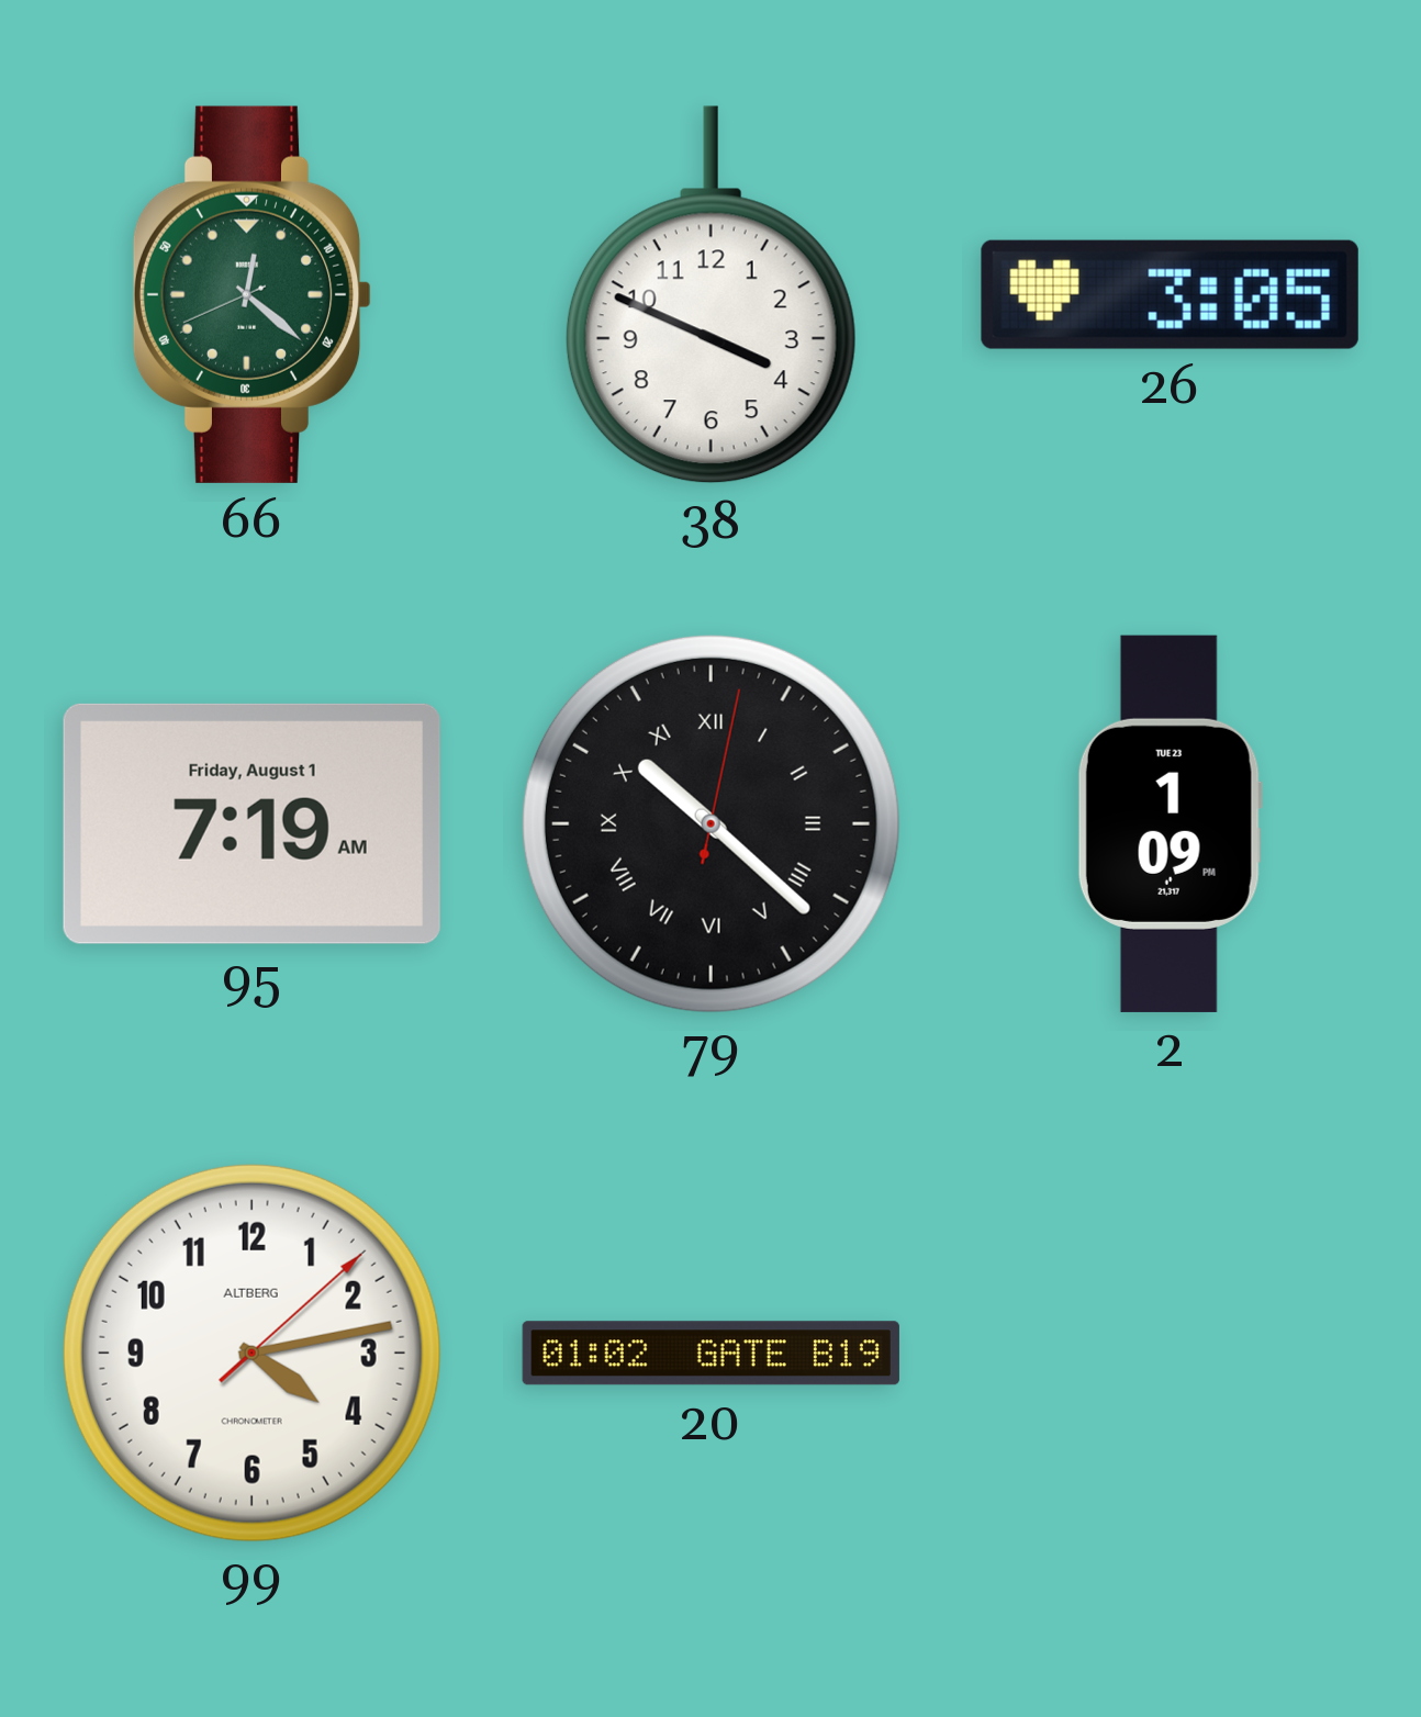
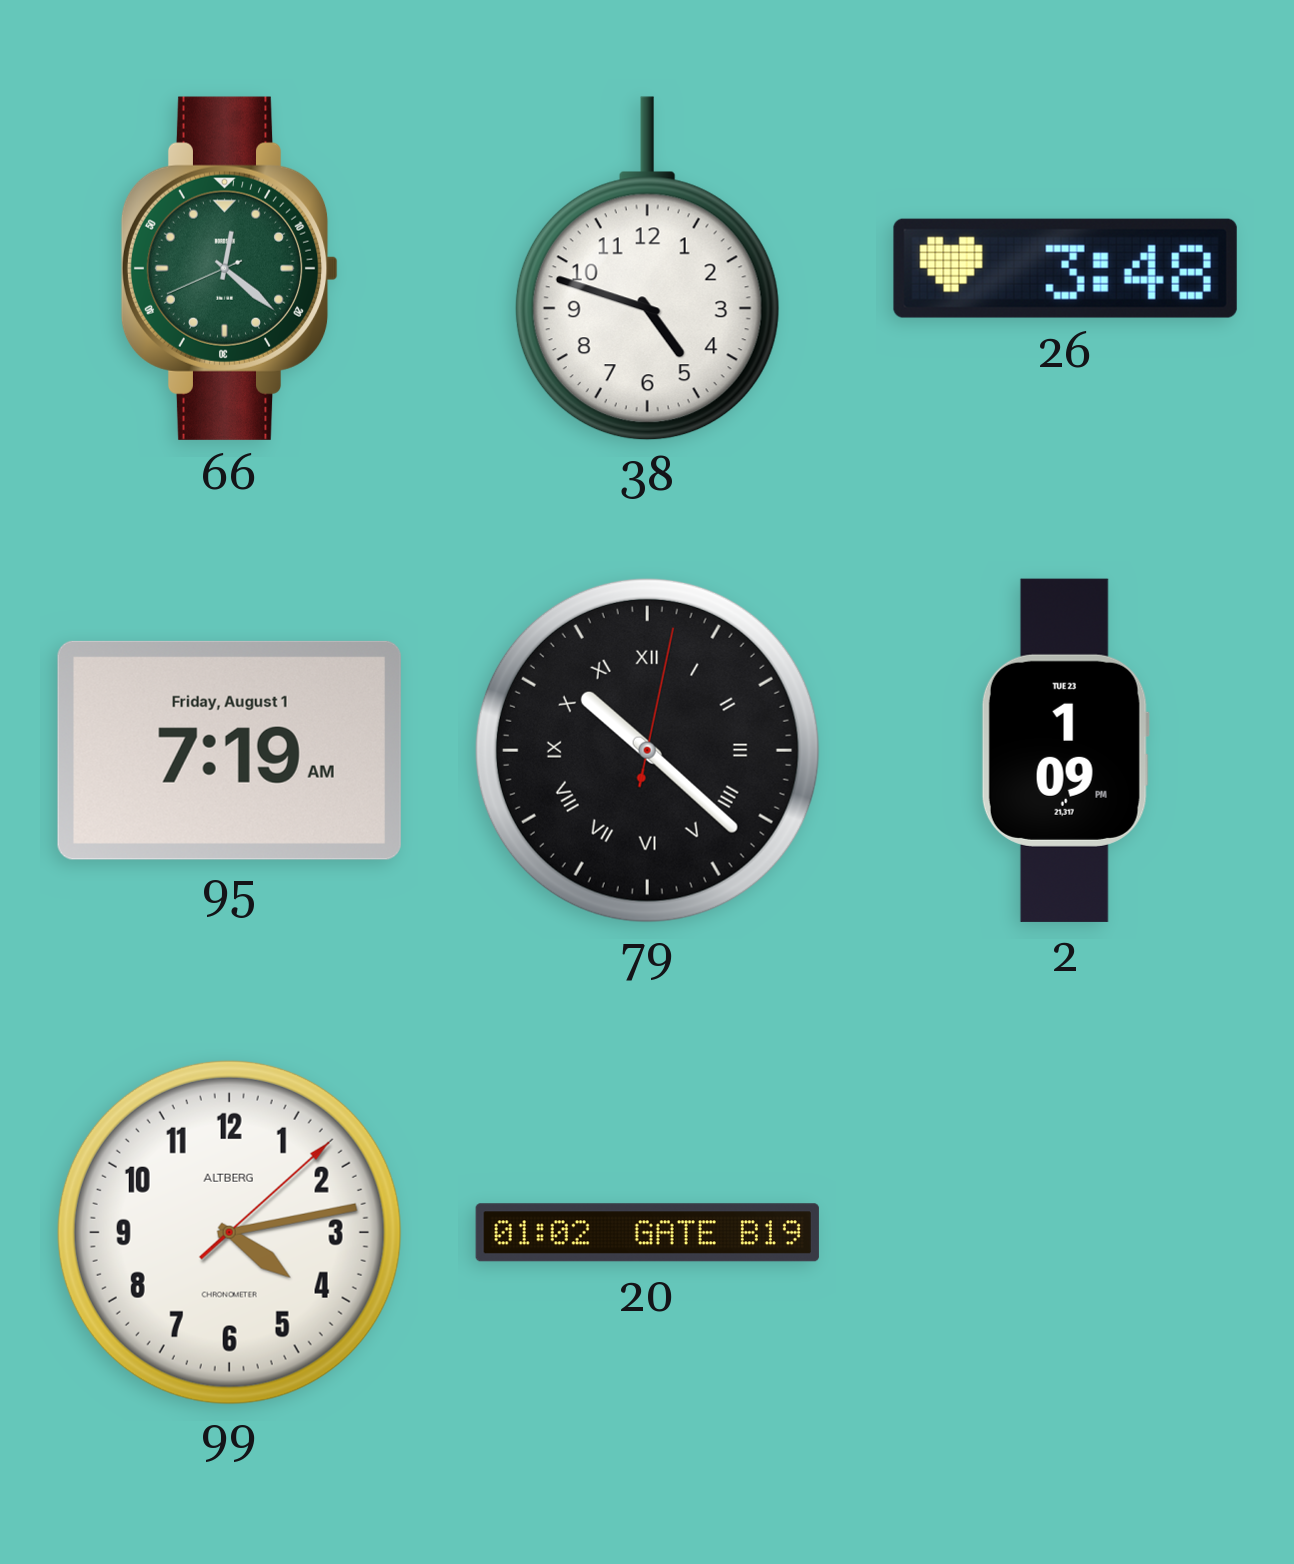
38: 3:49 -> 4:48
26: 3:05 -> 3:48
